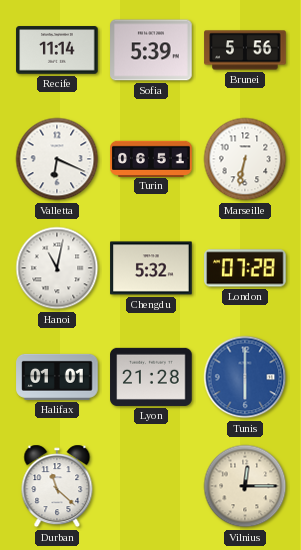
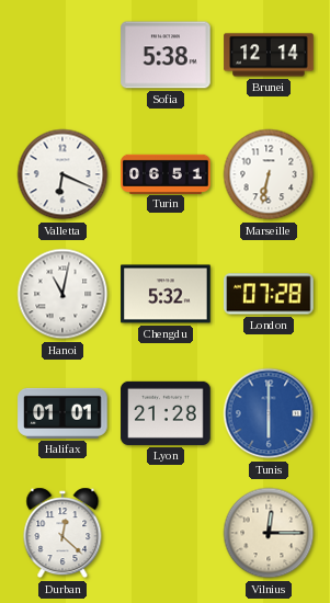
Recife: 11:14 -> none
Sofia: 5:39 -> 5:38
Brunei: 5:56 -> 12:14
Durban: 11:22 -> 12:22
